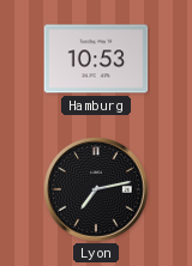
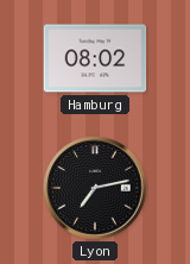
Hamburg: 10:53 -> 08:02
